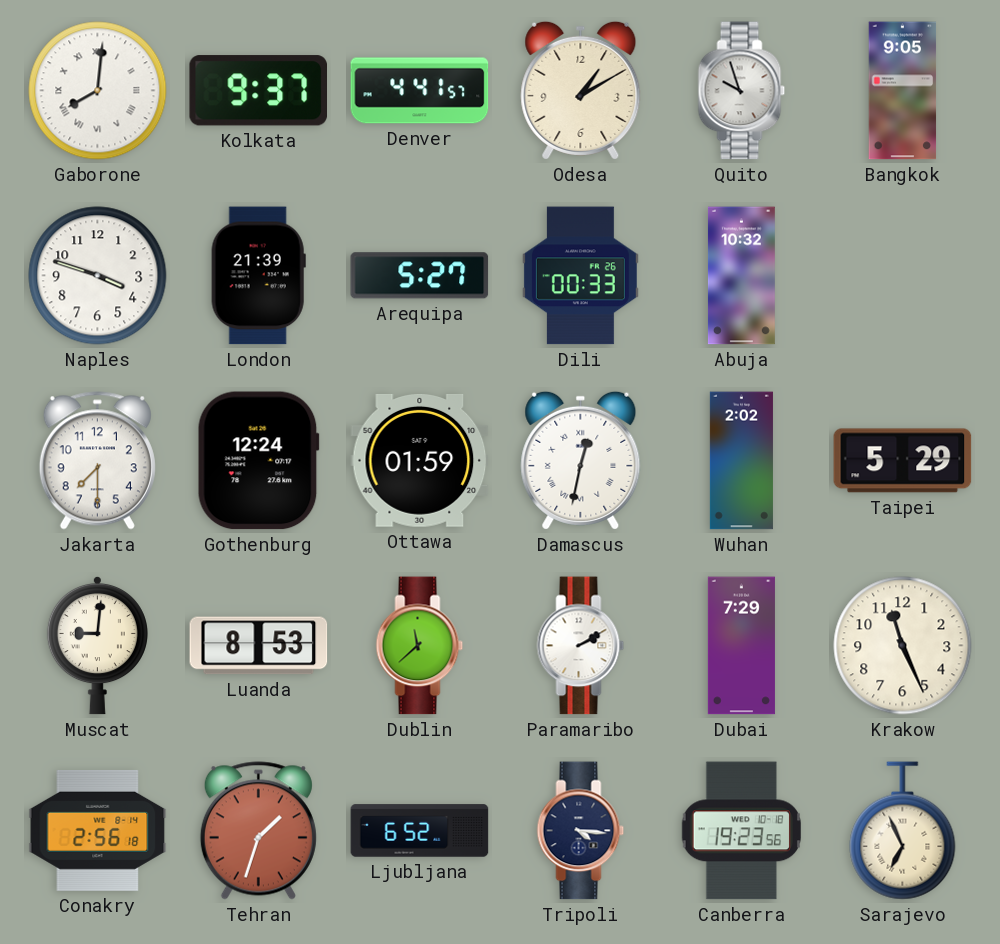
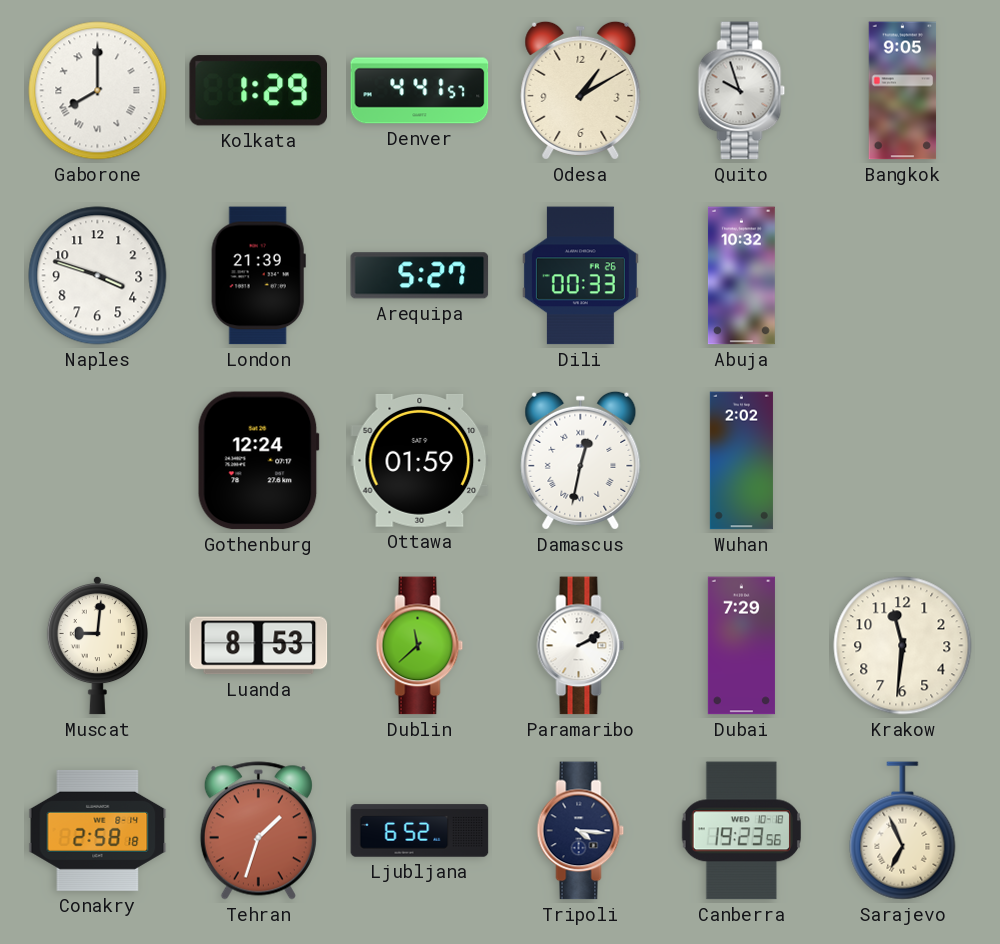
Gaborone: 8:01 -> 8:00
Kolkata: 9:37 -> 1:29
Jakarta: 7:30 -> none
Taipei: 5:29 -> none
Krakow: 11:26 -> 11:31
Conakry: 2:56 -> 2:58
